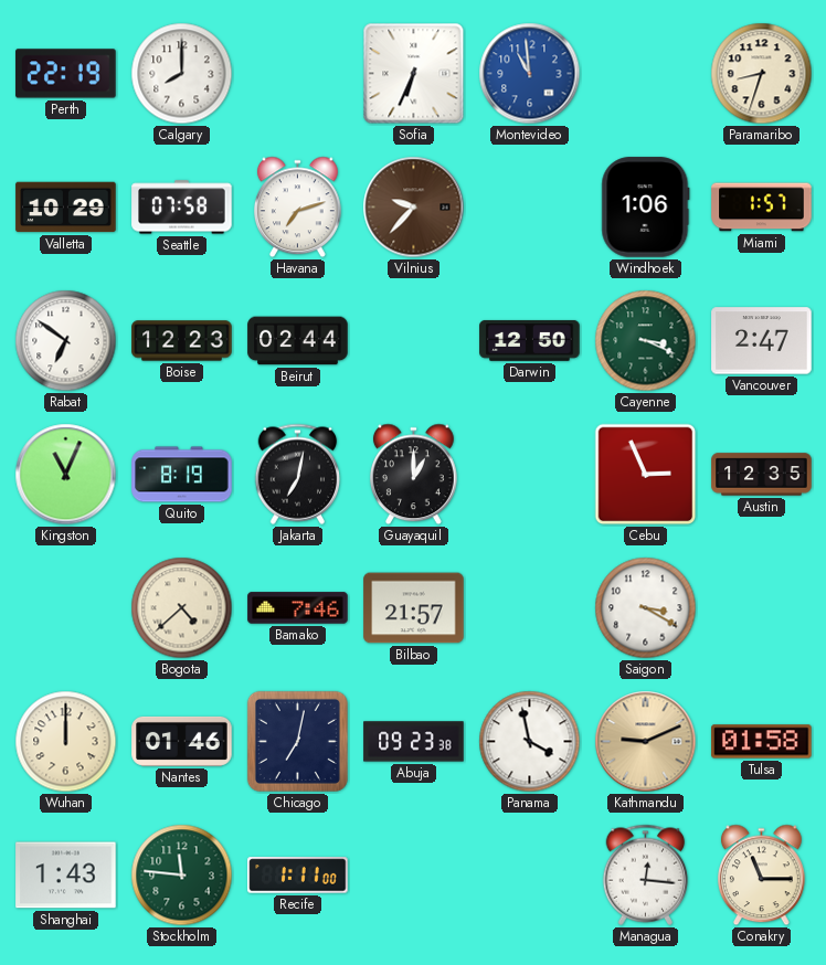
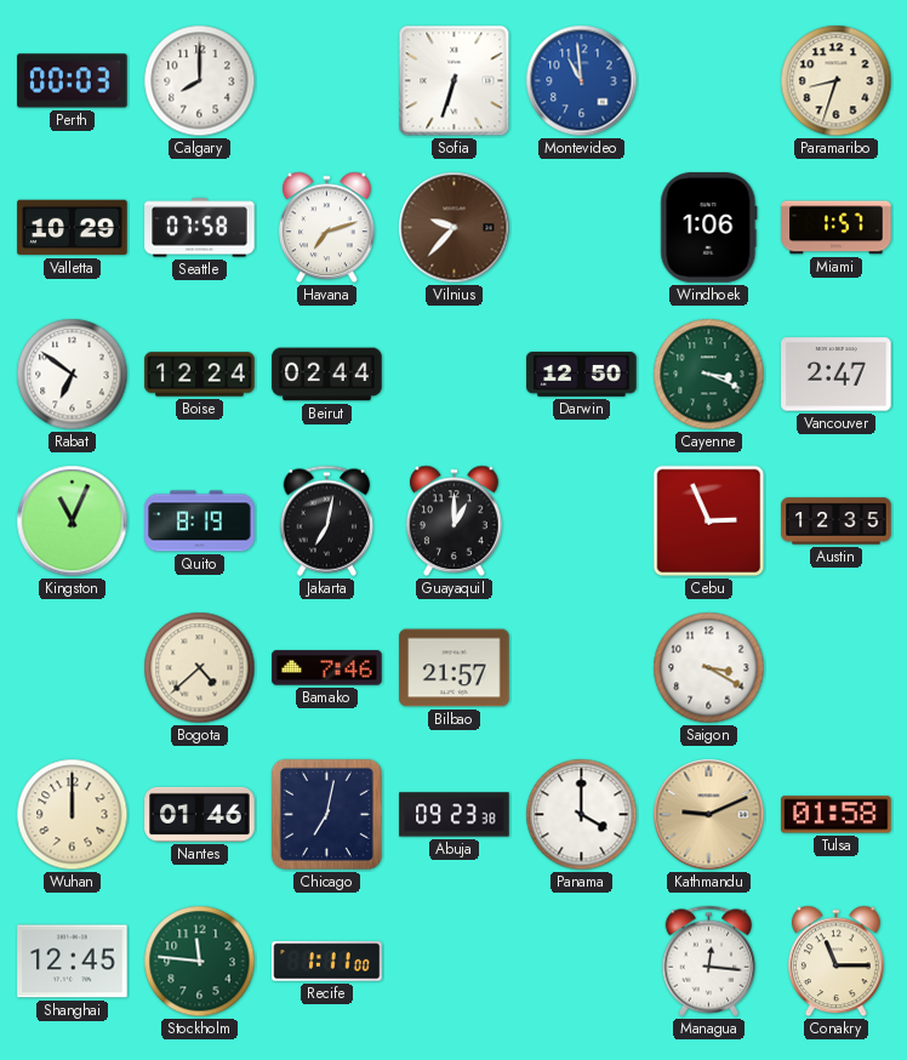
Perth: 22:19 -> 00:03
Sofia: 6:34 -> 6:33
Boise: 12:23 -> 12:24
Panama: 3:58 -> 4:00
Shanghai: 1:43 -> 12:45
